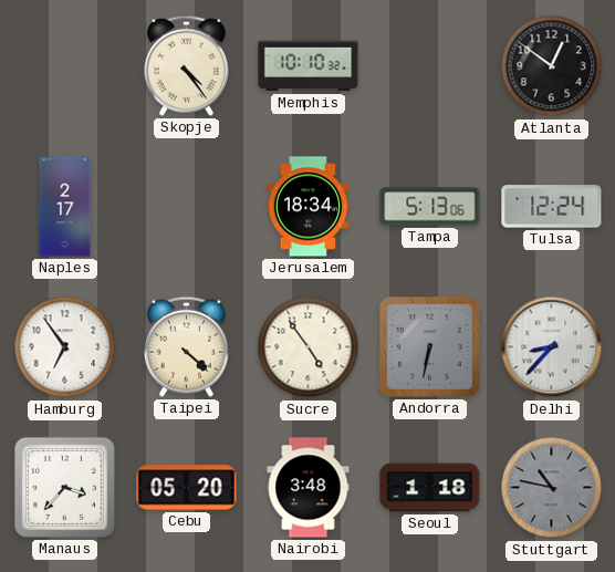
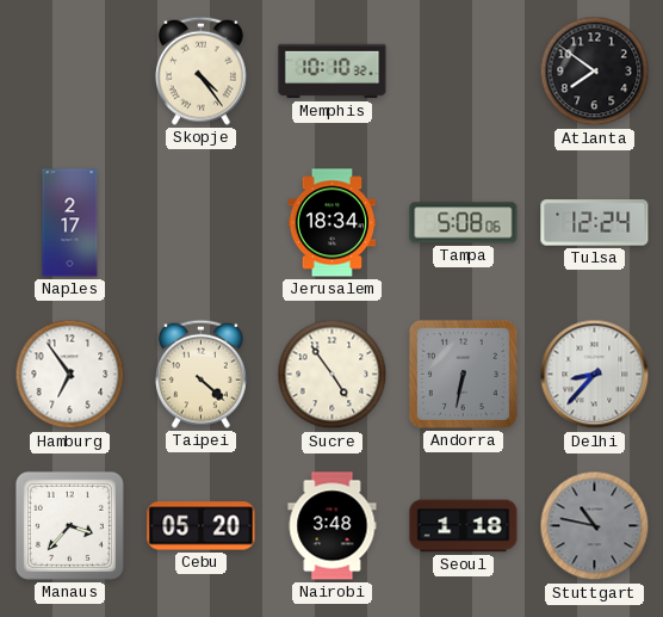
Atlanta: 12:51 -> 7:51
Tampa: 5:13 -> 5:08
